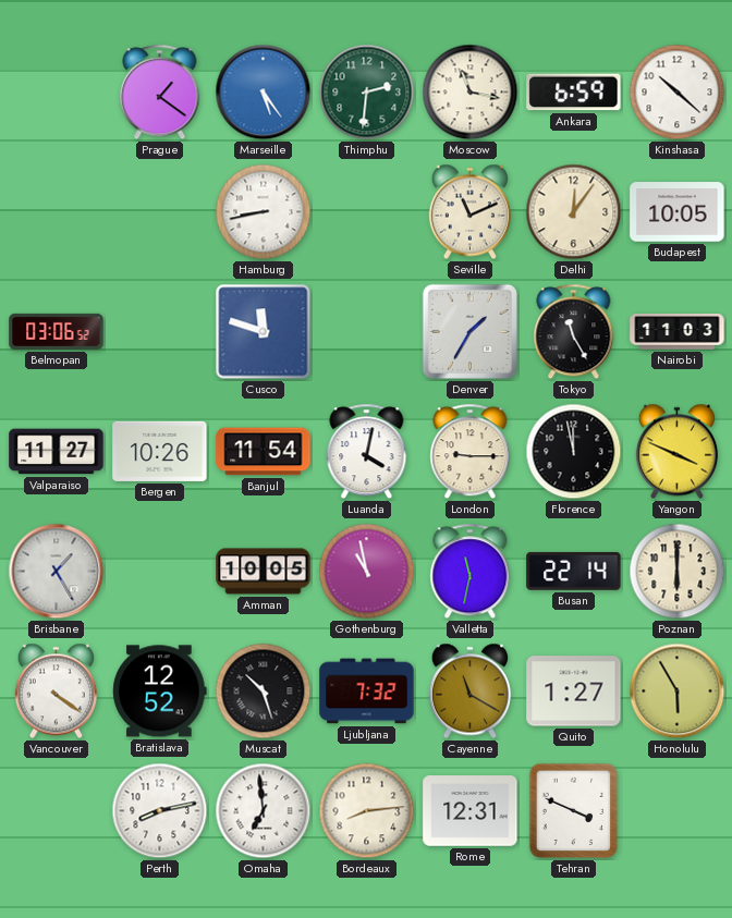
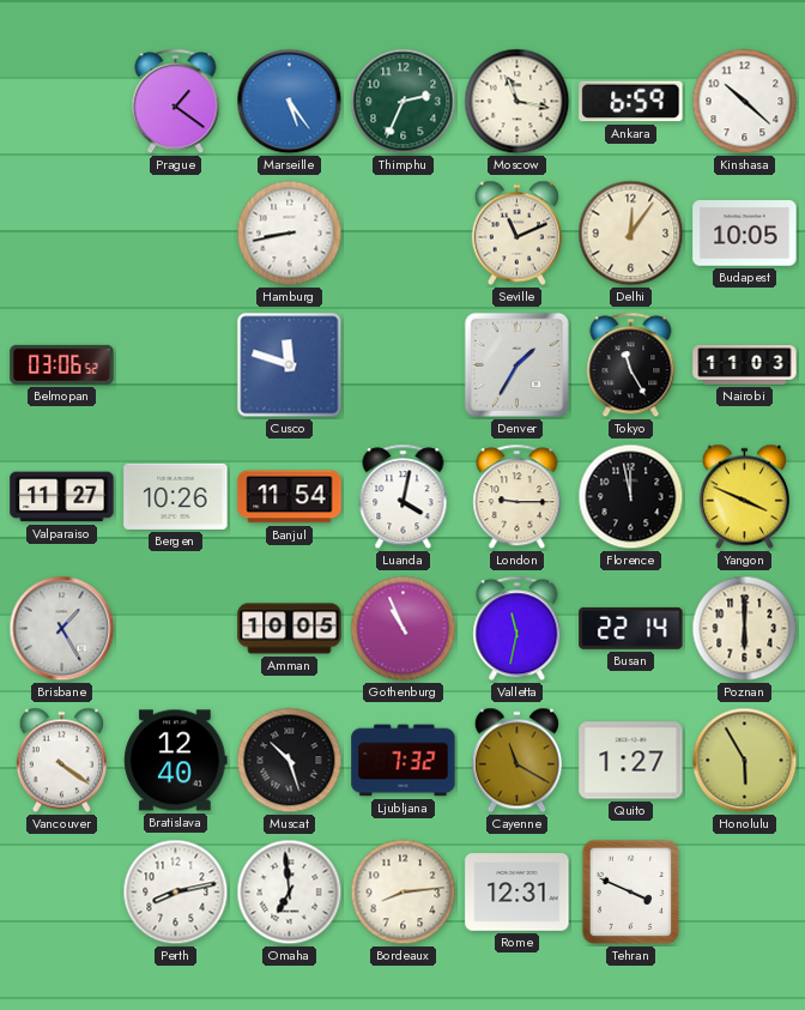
Thimphu: 2:31 -> 2:34
Gothenburg: 10:58 -> 10:56
Bratislava: 12:52 -> 12:40
